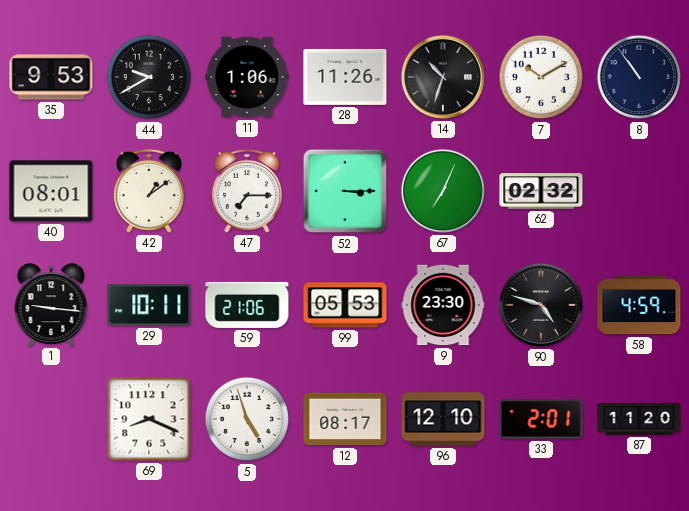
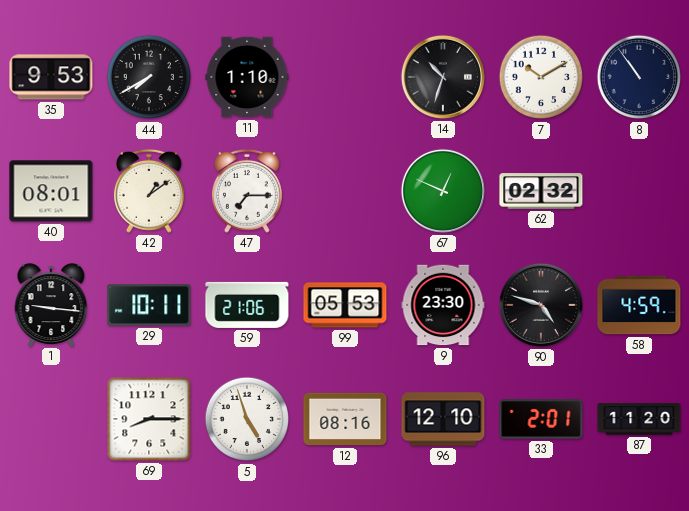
44: 9:40 -> 7:40
11: 1:06 -> 1:10
28: 11:26 -> none
52: 3:15 -> none
67: 7:04 -> 12:49
69: 8:19 -> 8:15
12: 08:17 -> 08:16
